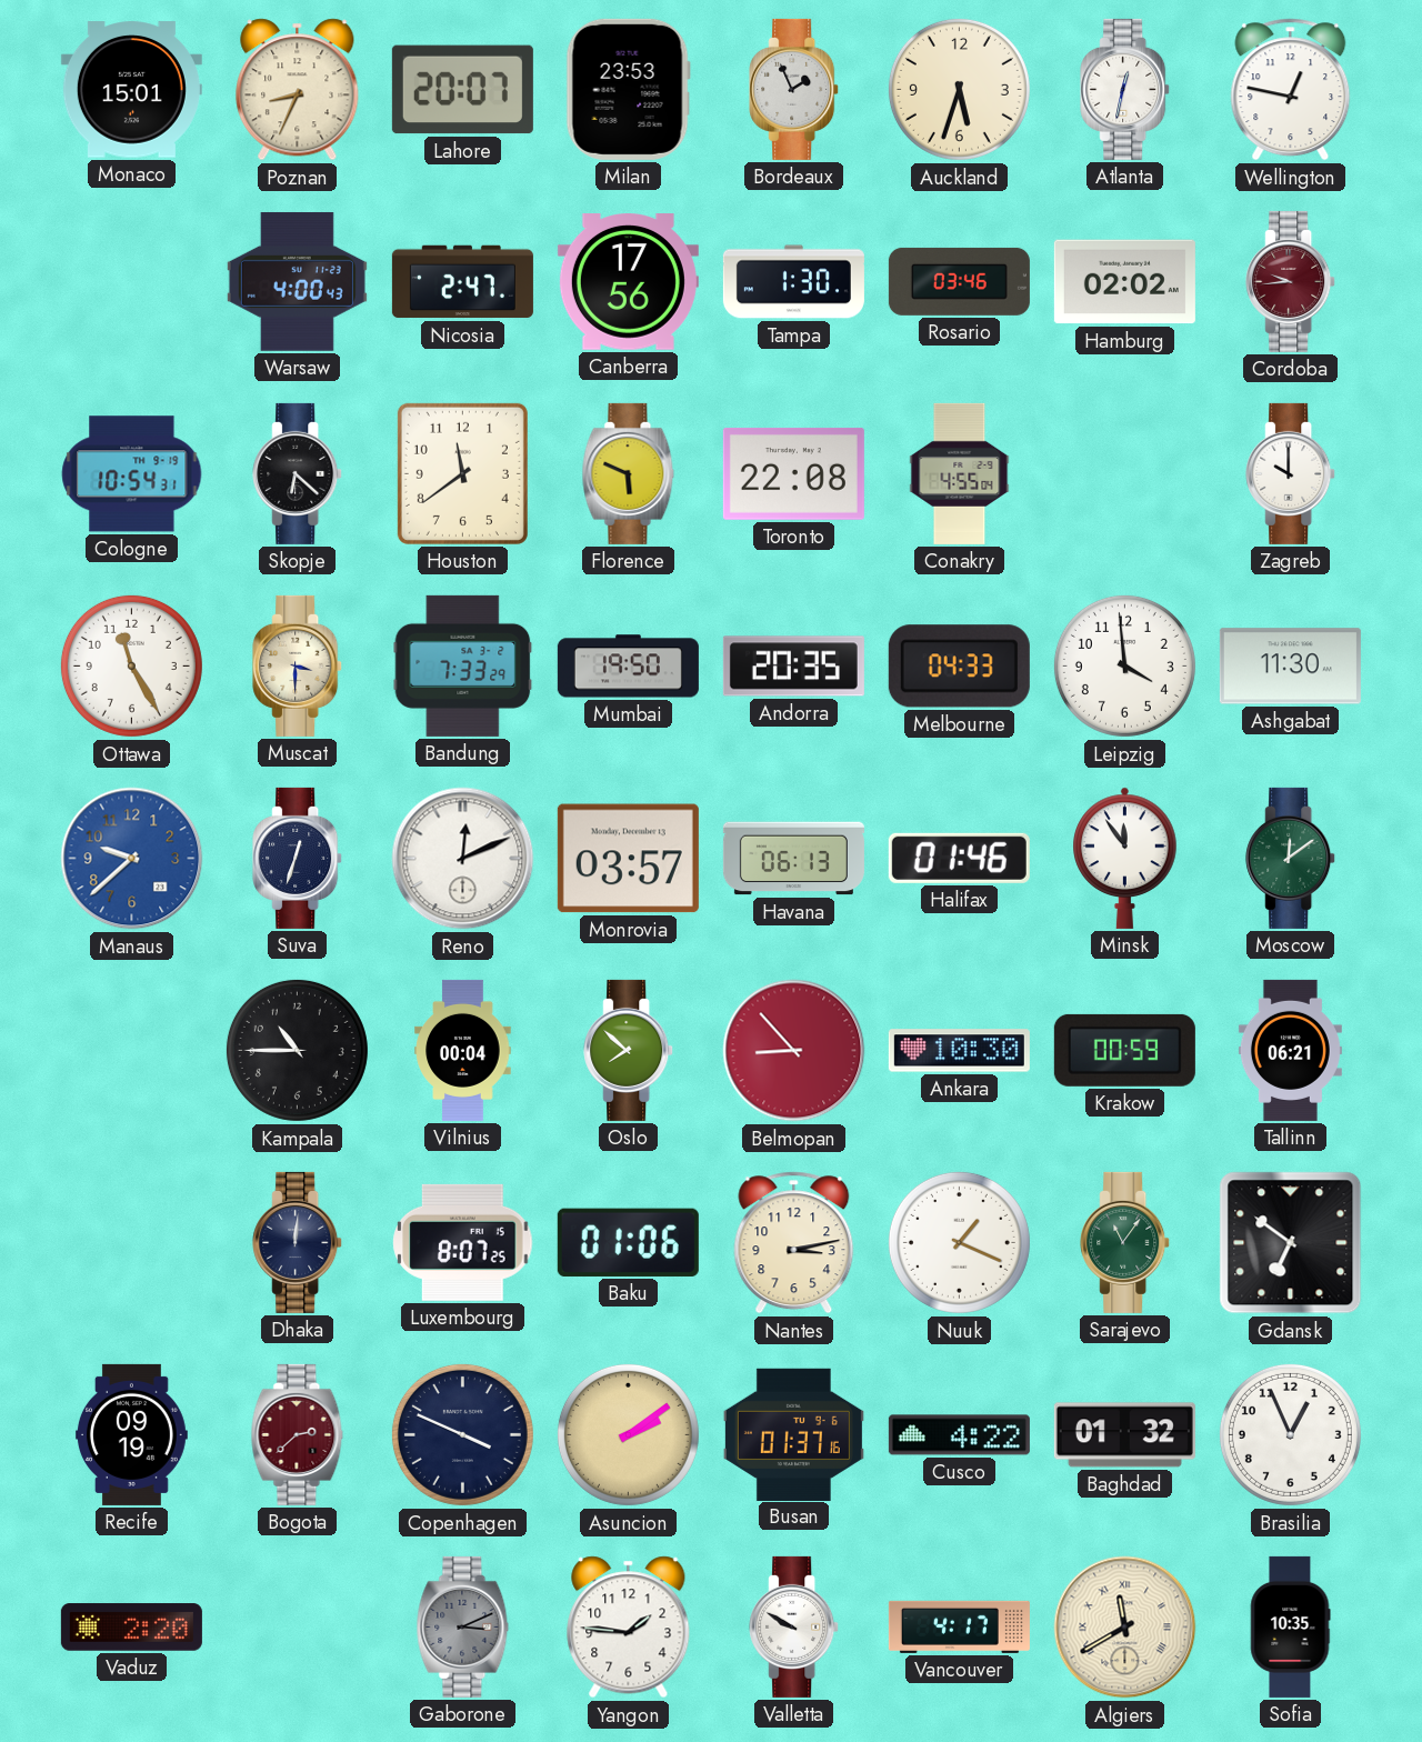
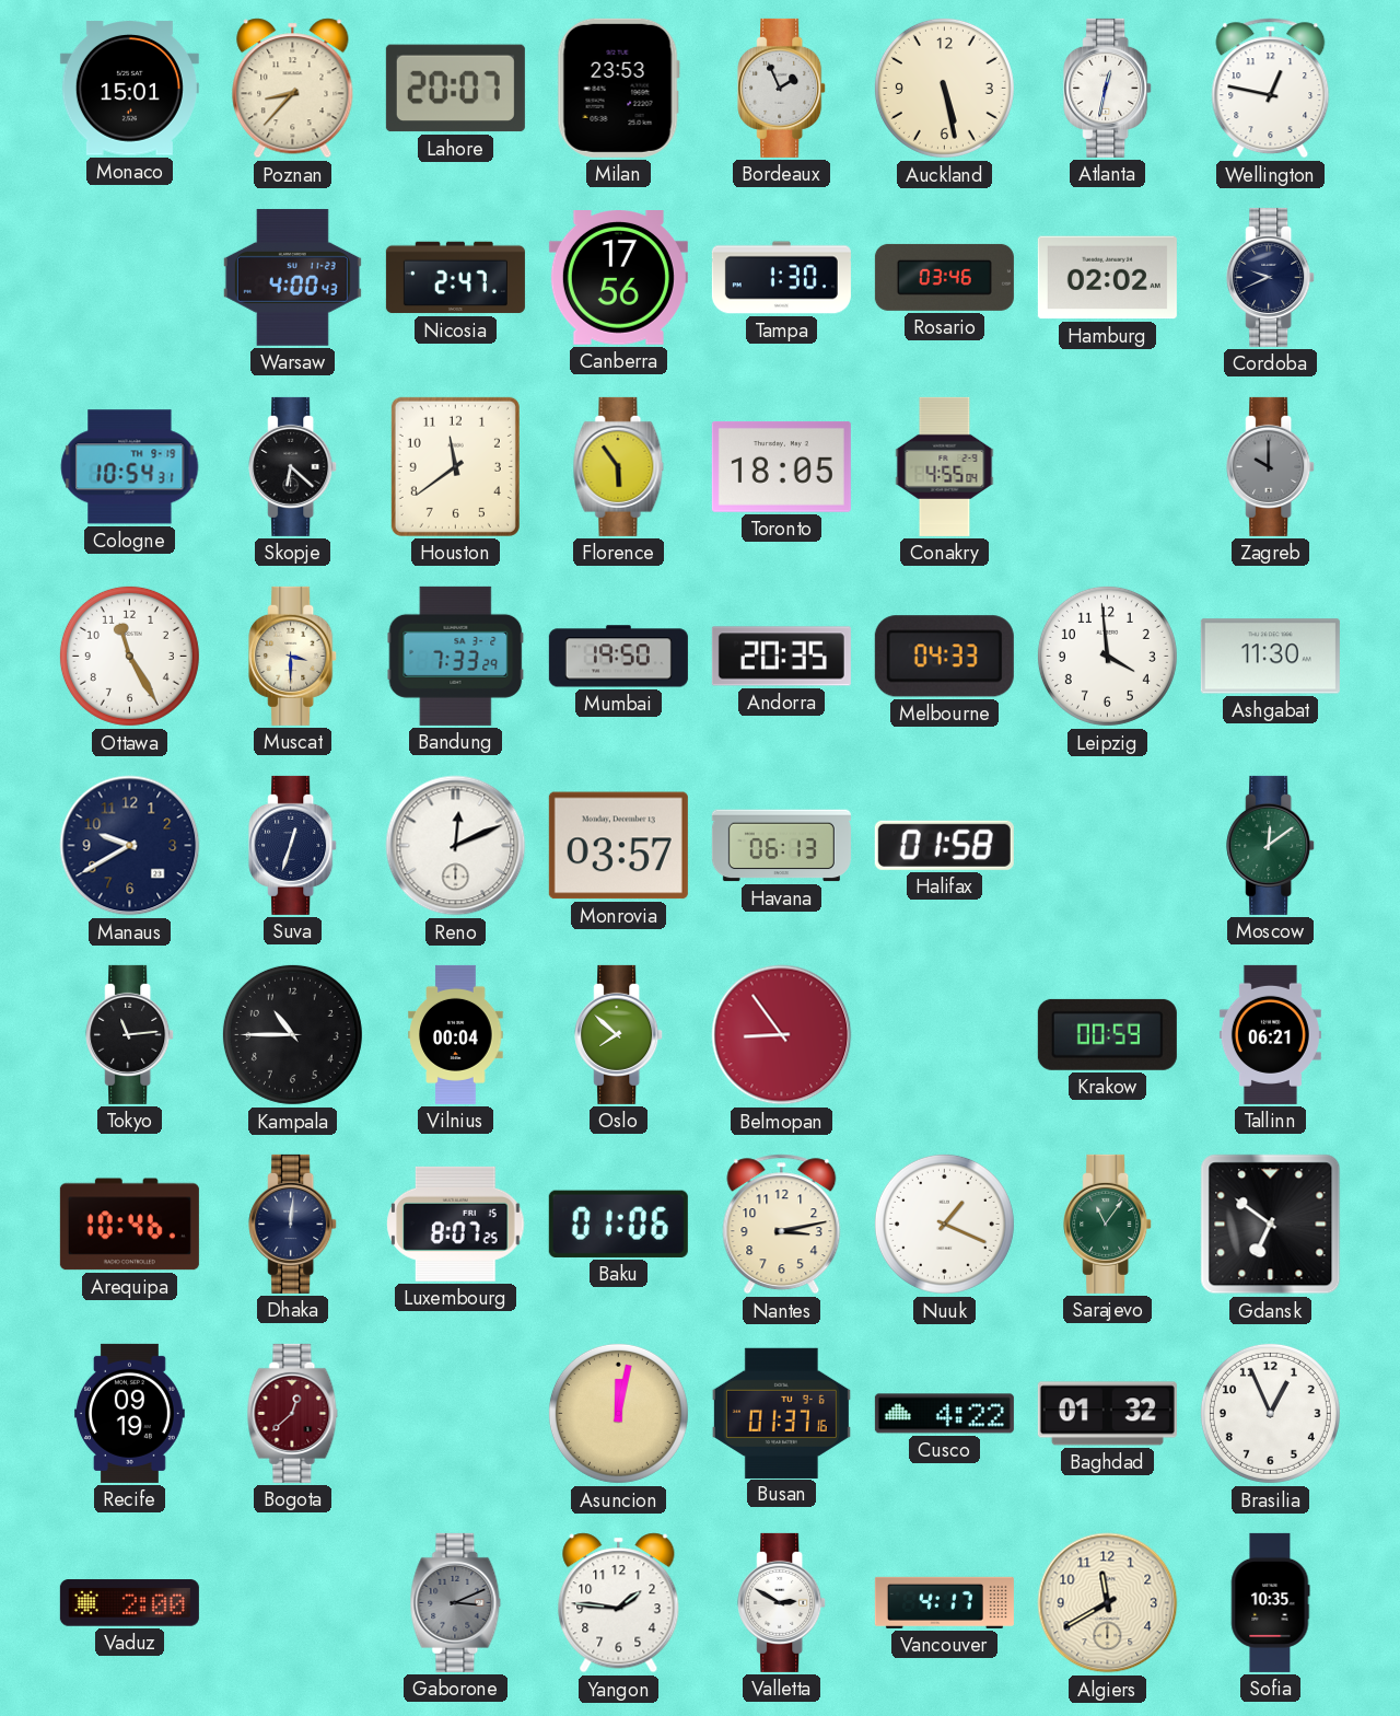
Poznan: 8:34 -> 8:37
Auckland: 5:33 -> 5:28
Cordoba: 9:44 -> 9:41
Cordoba dial: burgundy -> navy
Florence: 5:49 -> 5:54
Toronto: 22:08 -> 18:05
Zagreb dial: white -> grey
Manaus: 9:38 -> 9:40
Manaus dial: blue -> navy
Halifax: 01:46 -> 01:58
Minsk: 11:54 -> none
Tokyo: none -> 11:14
Belmopan: 8:53 -> 8:54
Ankara: 10:30 -> none
Arequipa: none -> 10:46
Bogota: 2:38 -> 12:38
Copenhagen: 3:49 -> none
Asuncion: 2:09 -> 12:02
Vaduz: 2:20 -> 2:00
Valletta: 9:50 -> 2:50
Algiers numerals: Roman -> Arabic
